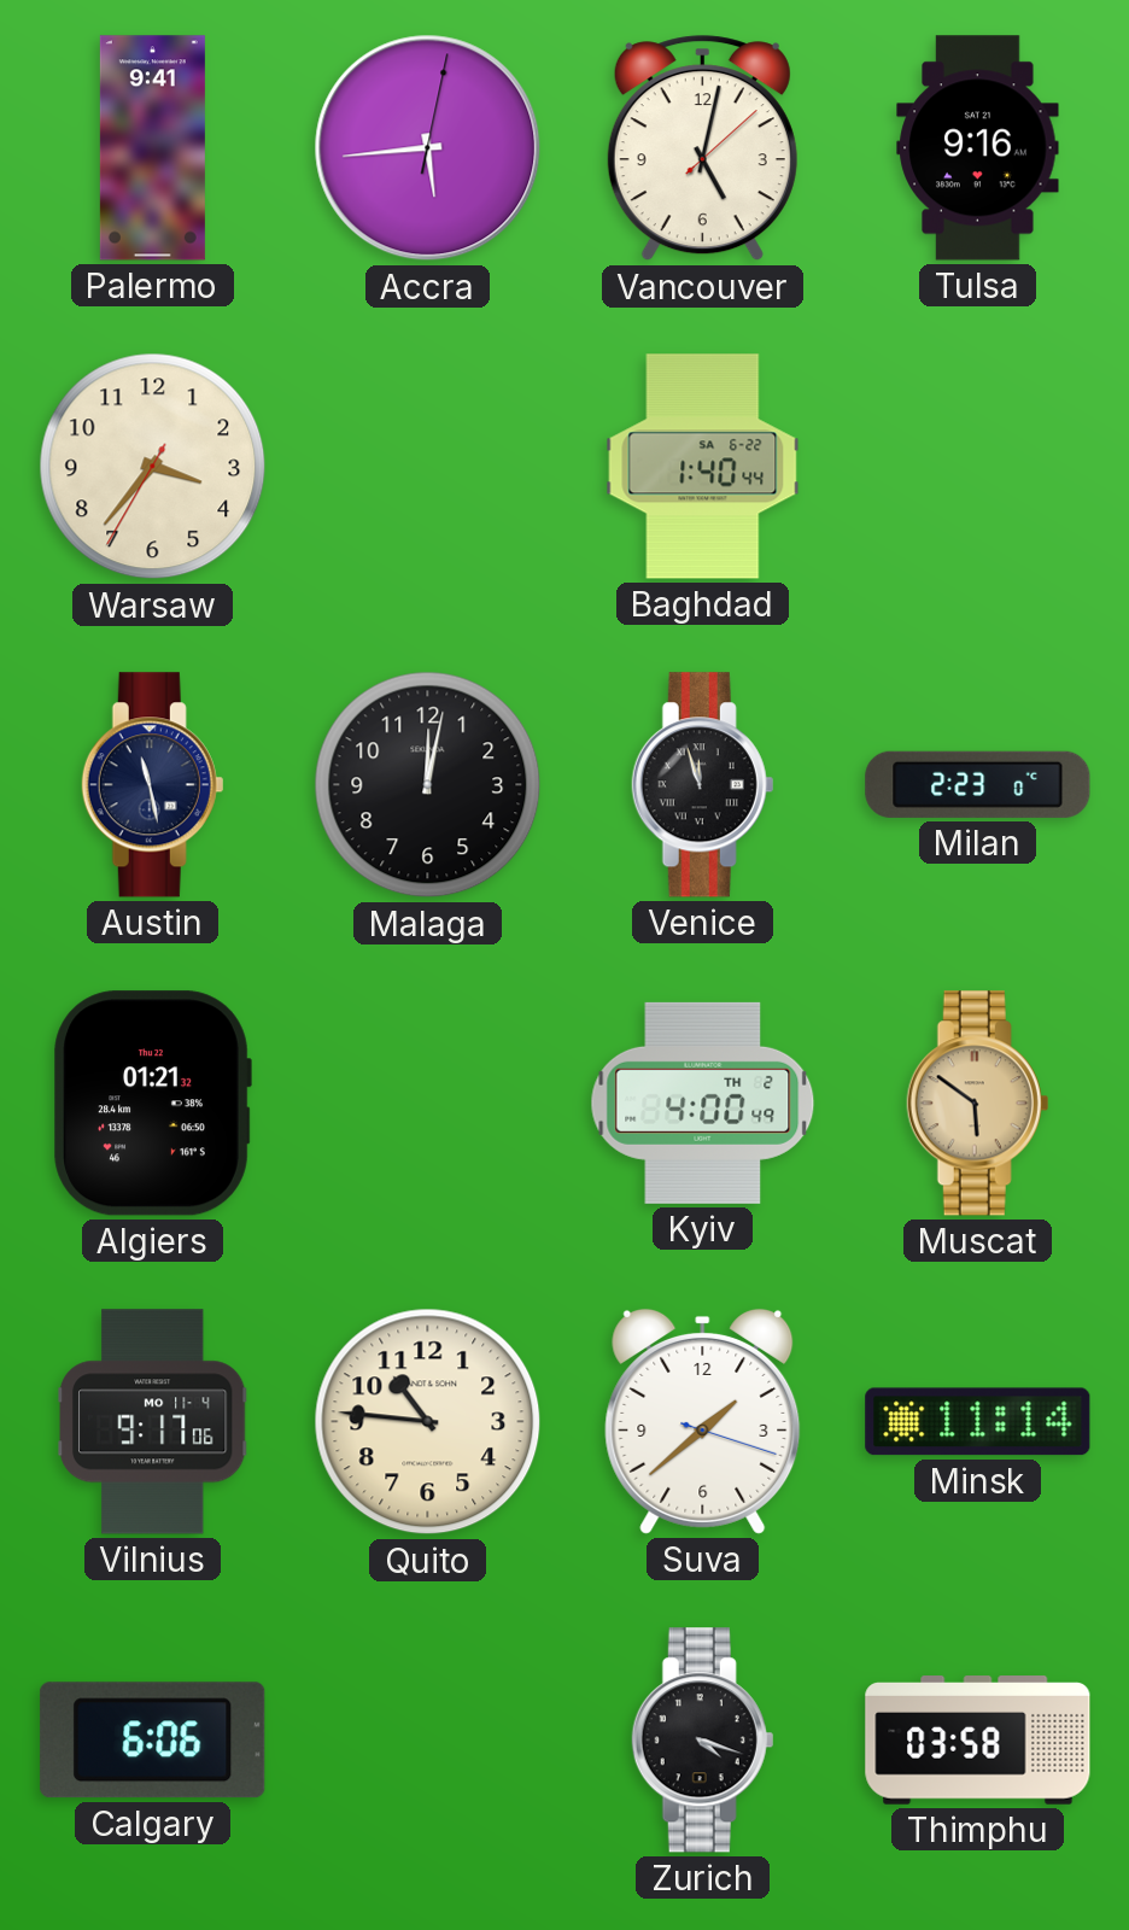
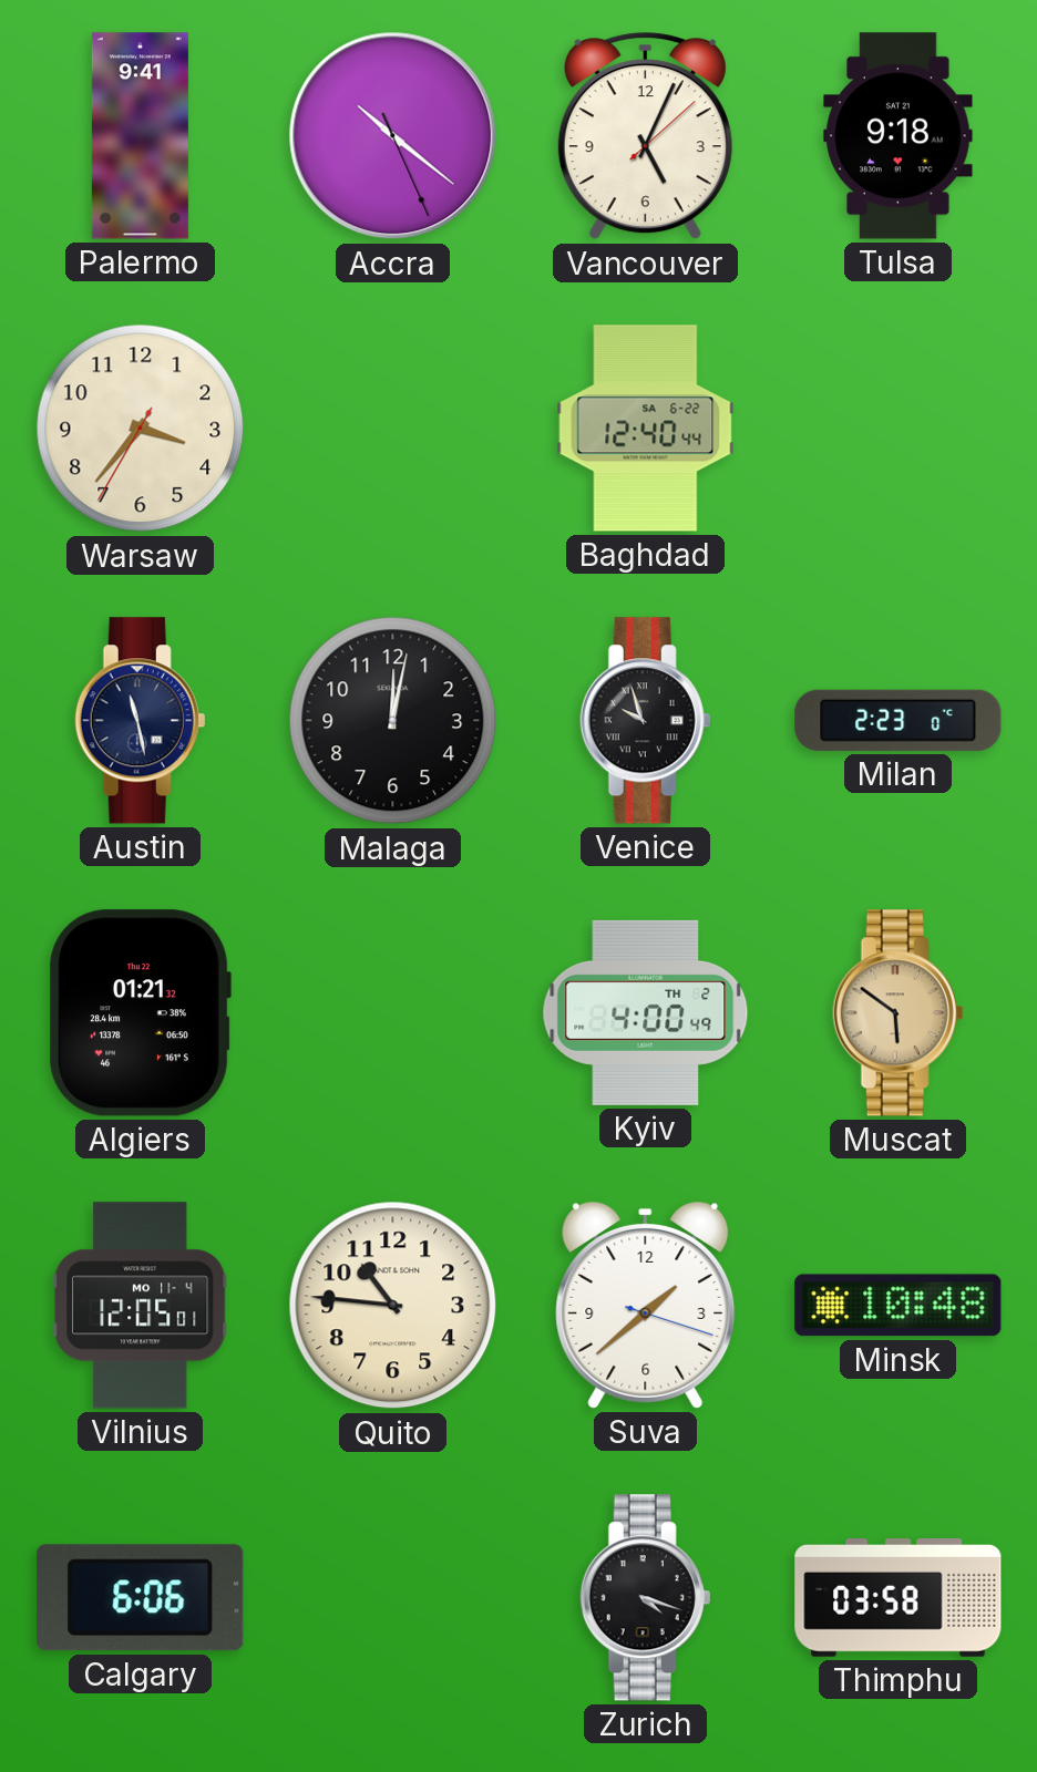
Accra: 5:44 -> 10:21
Vancouver: 5:02 -> 5:04
Tulsa: 9:16 -> 9:18
Baghdad: 1:40 -> 12:40
Venice: 11:57 -> 9:57
Vilnius: 9:17 -> 12:05
Minsk: 11:14 -> 10:48
